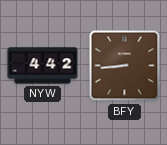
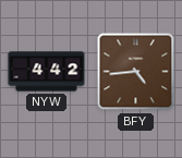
BFY: 8:44 -> 4:44
